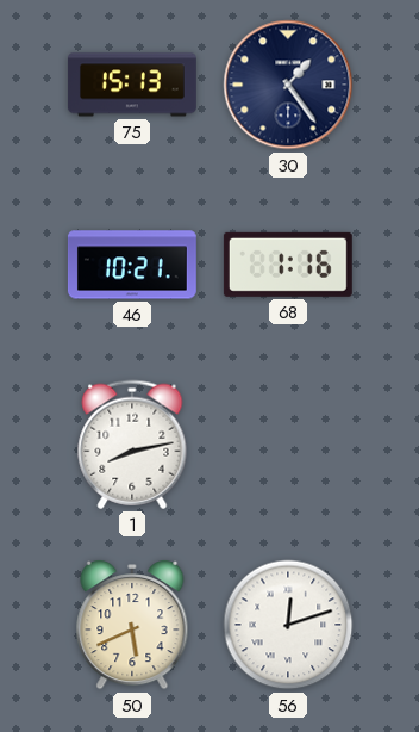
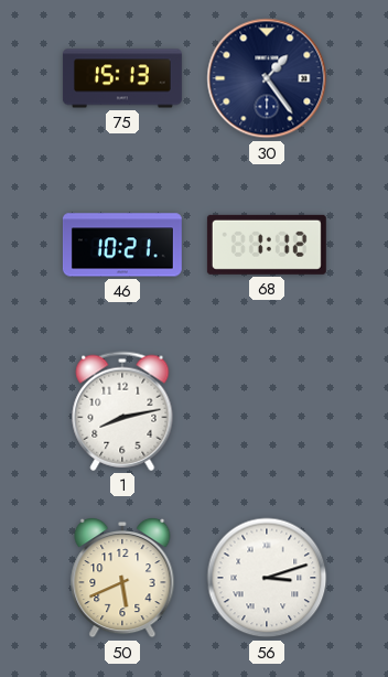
68: 1:16 -> 1:12
56: 12:12 -> 3:12
